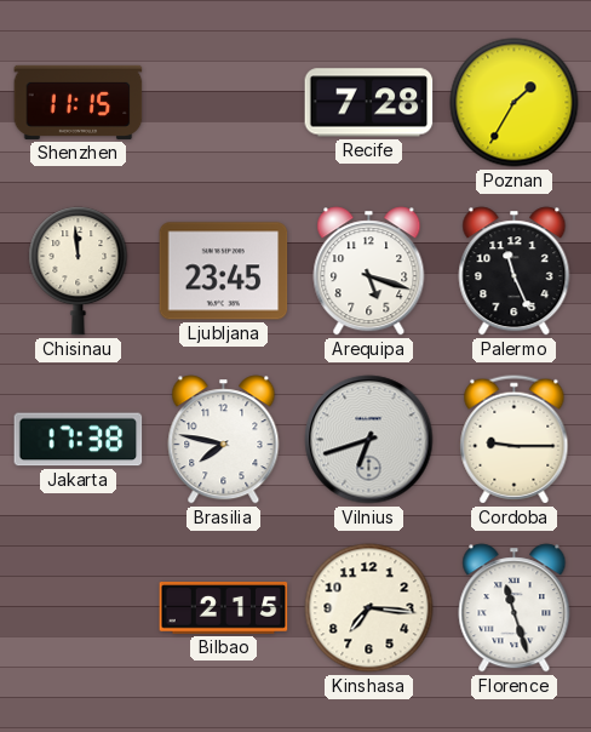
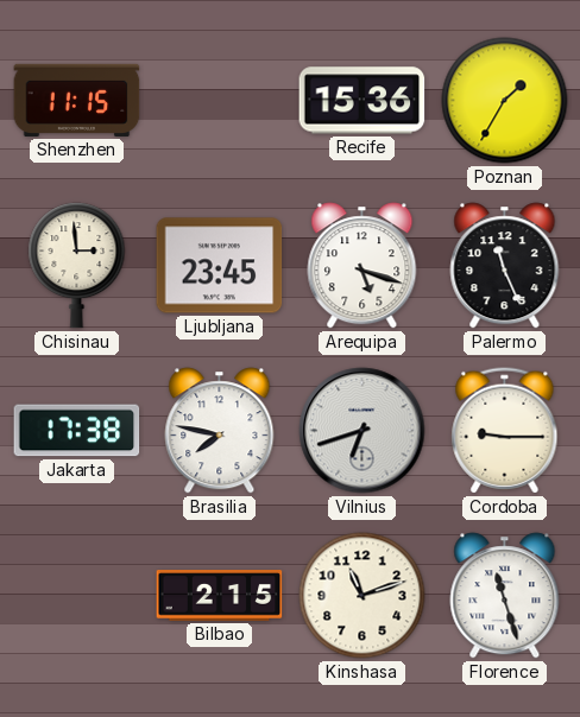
Recife: 7:28 -> 15:36
Chisinau: 11:59 -> 2:59
Kinshasa: 7:16 -> 11:12
